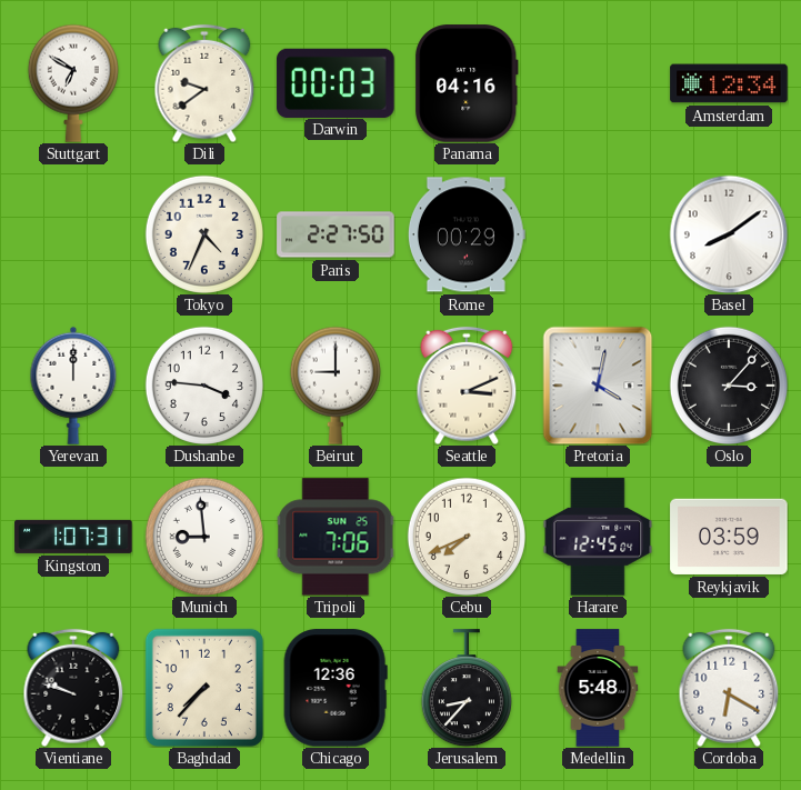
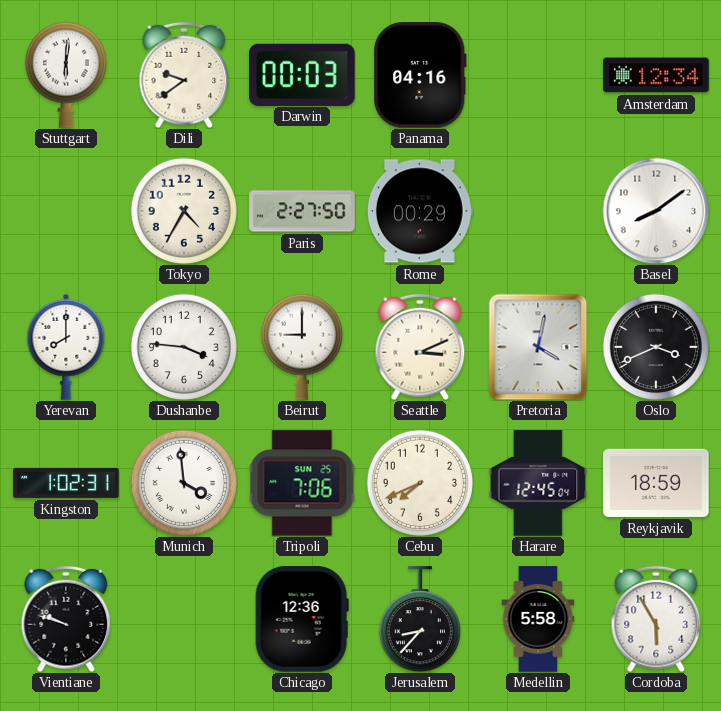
Stuttgart: 6:50 -> 6:01
Tokyo: 4:34 -> 4:35
Yerevan: 12:00 -> 8:00
Oslo: 3:07 -> 3:41
Kingston: 1:07 -> 1:02
Munich: 8:59 -> 3:59
Reykjavik: 03:59 -> 18:59
Baghdad: 7:37 -> none
Medellin: 5:48 -> 5:58
Cordoba: 6:20 -> 5:55
